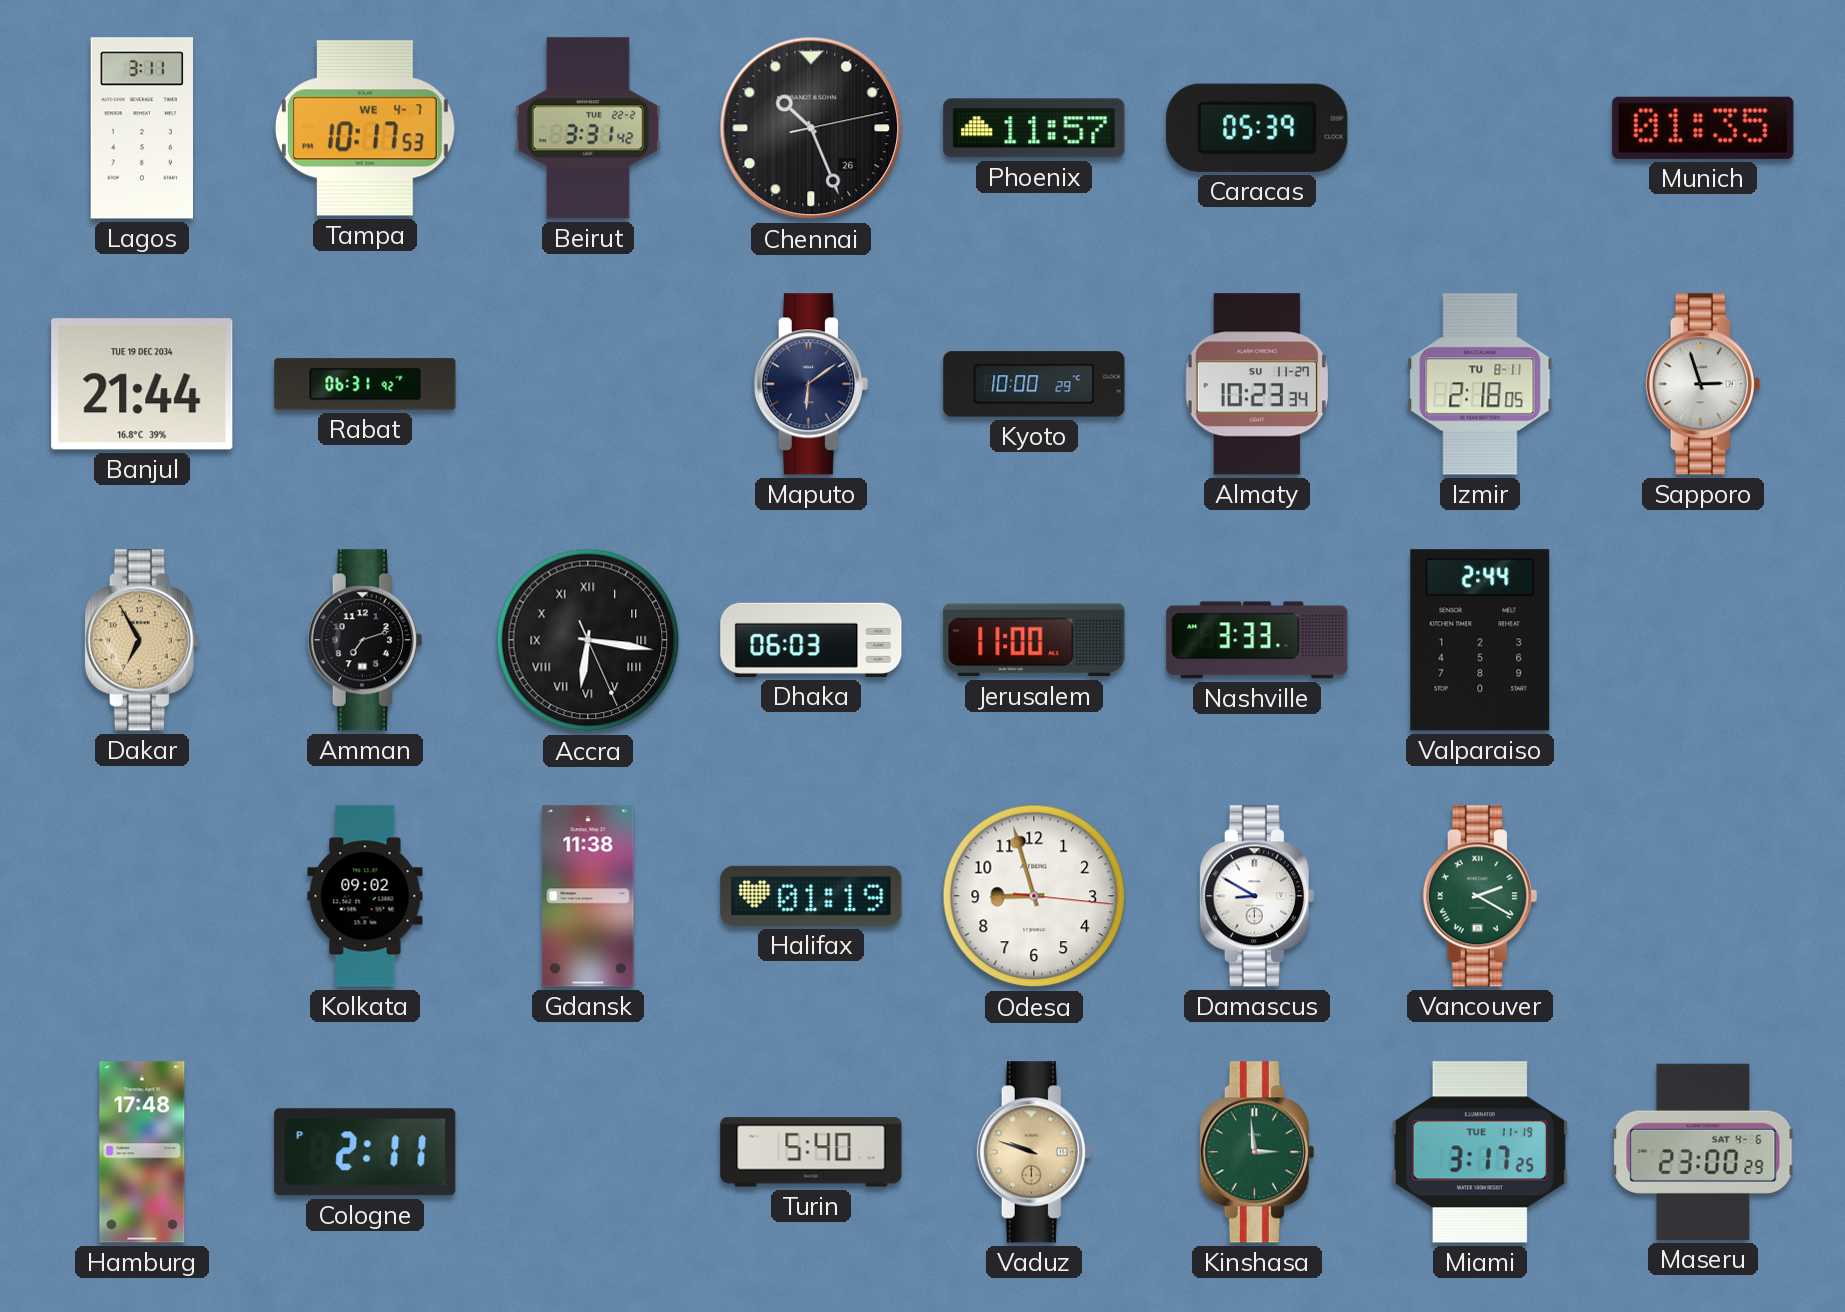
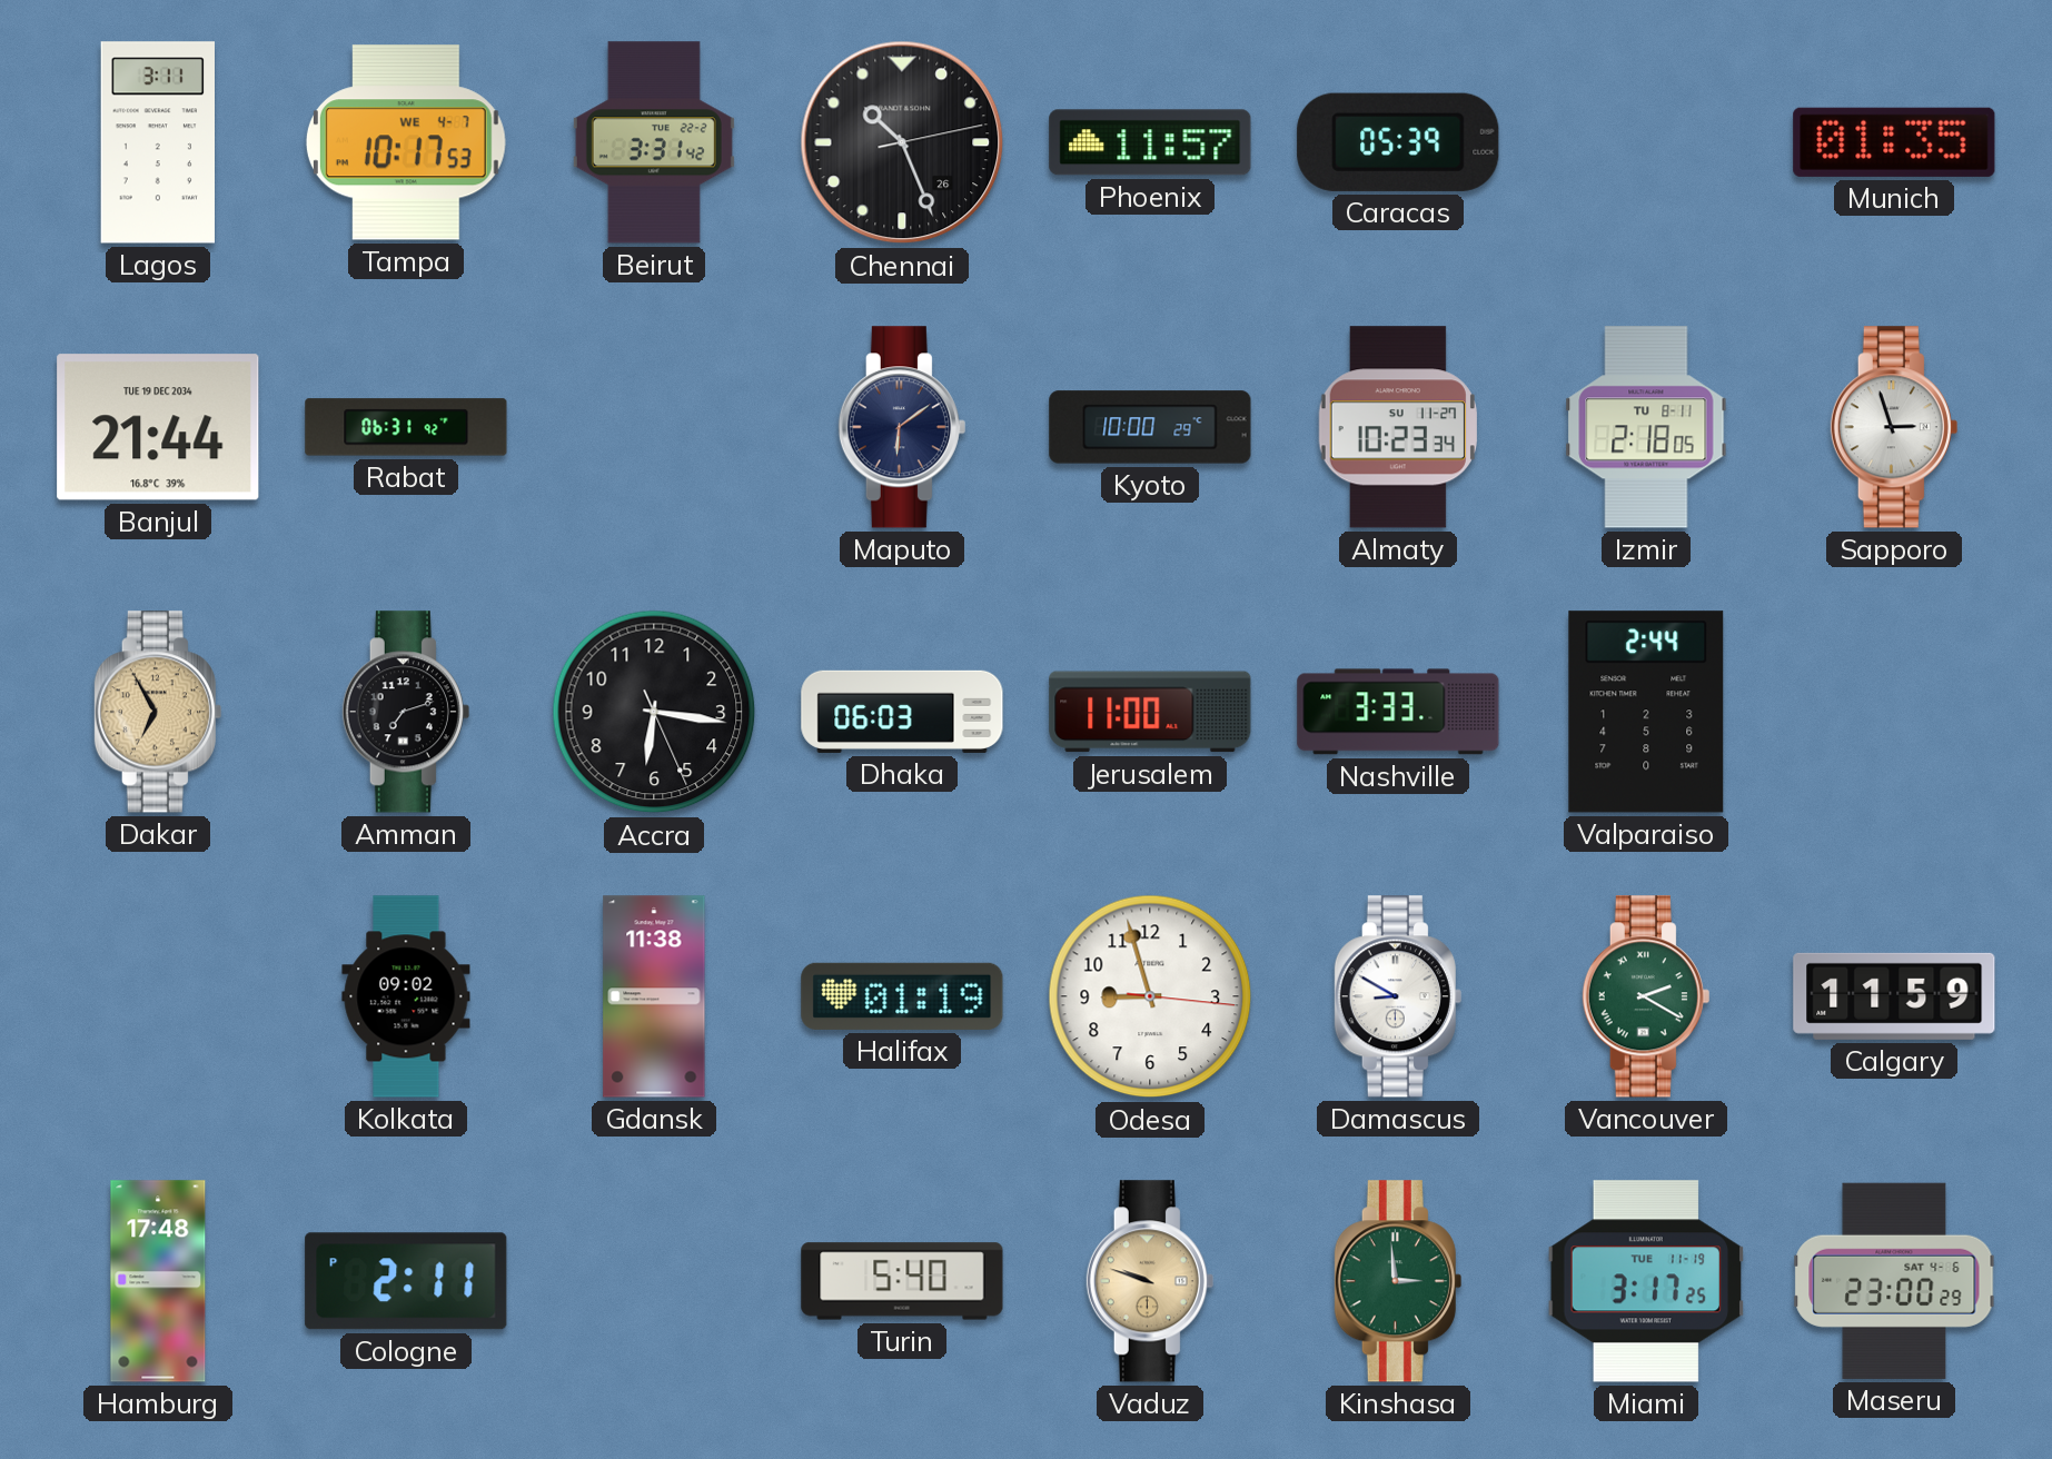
Accra numerals: Roman -> Arabic
Calgary: none -> 11:59
